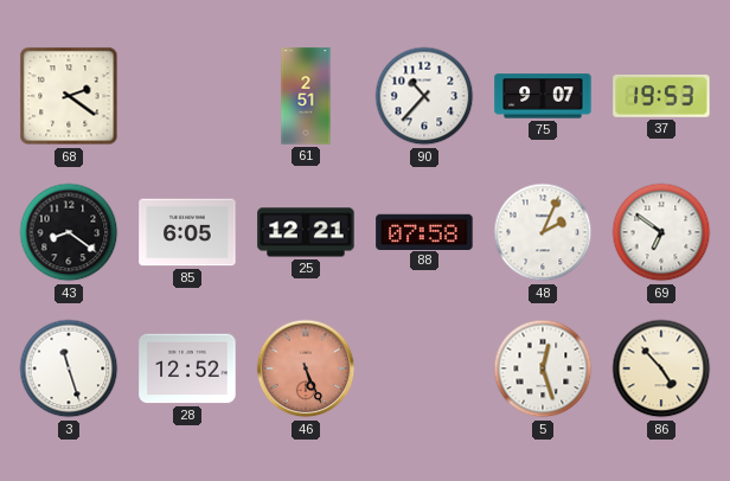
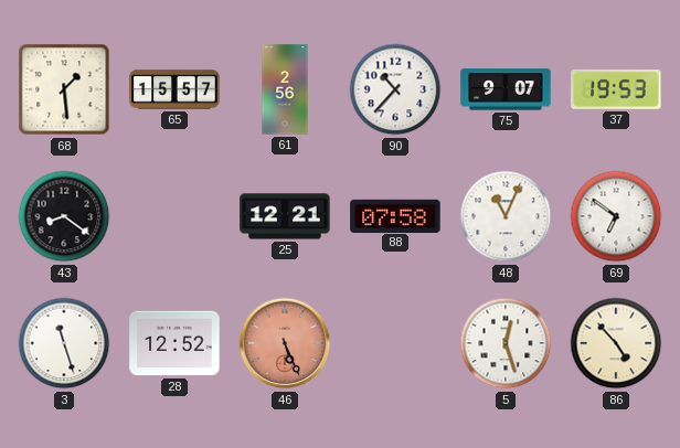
68: 2:21 -> 1:29
65: none -> 15:57
61: 2:51 -> 2:56
85: 6:05 -> none
48: 2:04 -> 11:04
